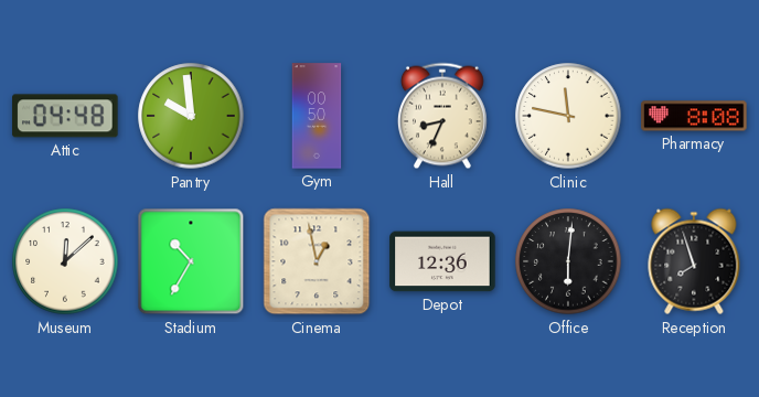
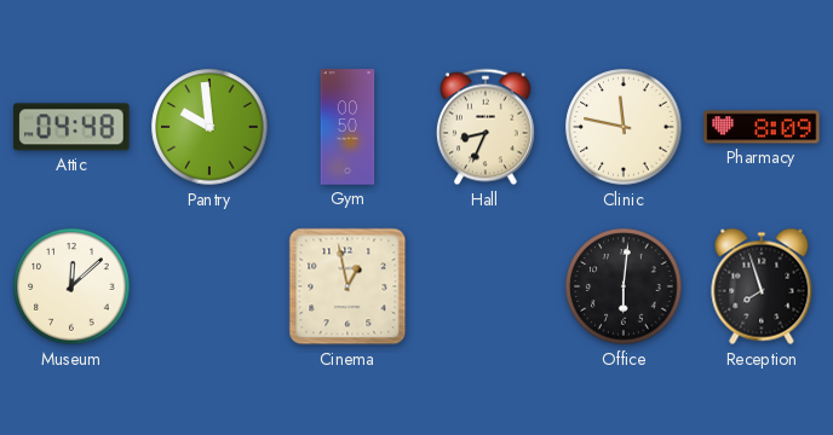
Pharmacy: 8:08 -> 8:09
Stadium: 10:35 -> none
Depot: 12:36 -> none
